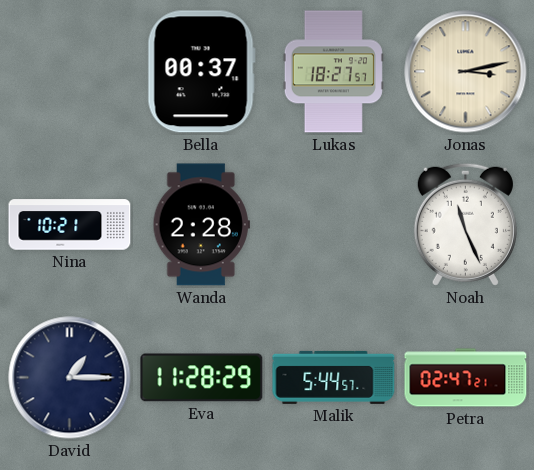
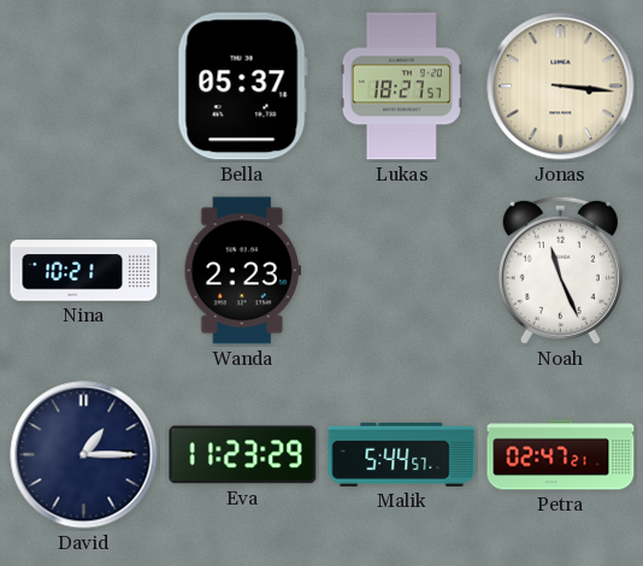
Bella: 00:37 -> 05:37
Jonas: 3:13 -> 3:16
Wanda: 2:28 -> 2:23
Eva: 11:28 -> 11:23
